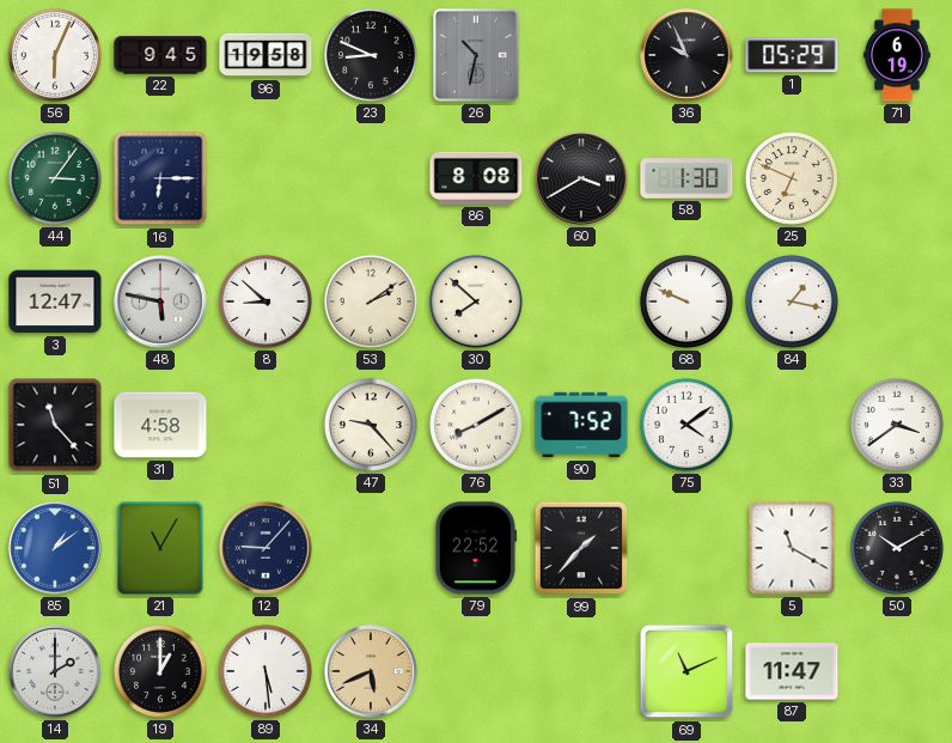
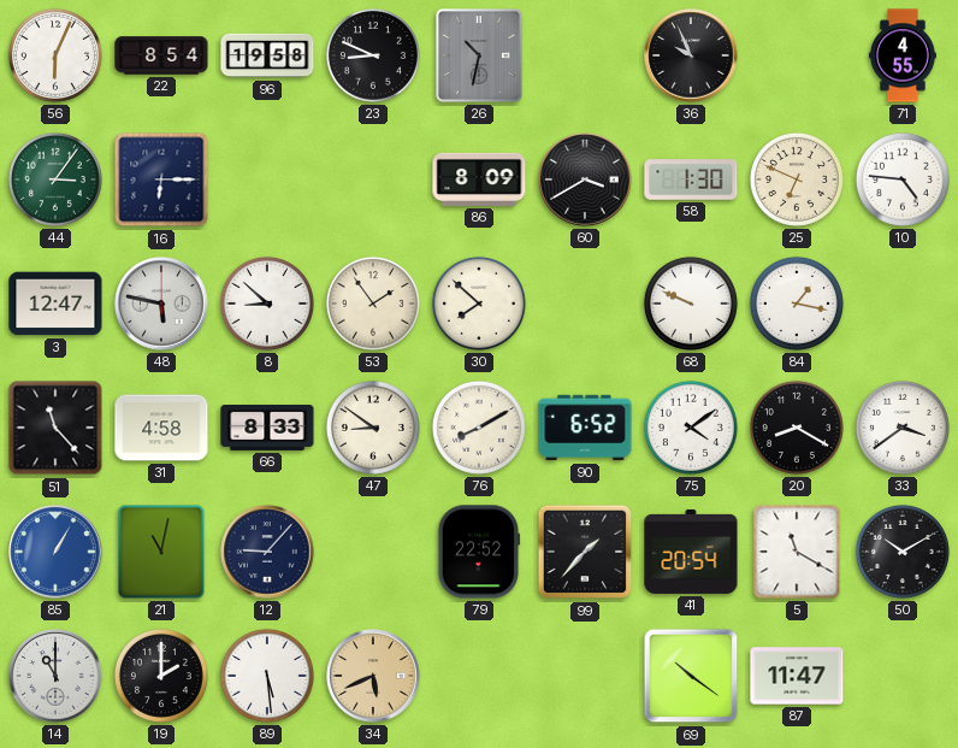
22: 9:45 -> 8:54
1: 05:29 -> none
71: 6:19 -> 4:55
86: 8:08 -> 8:09
10: none -> 4:46
53: 2:09 -> 1:54
66: none -> 8:33
47: 9:23 -> 8:51
90: 7:52 -> 6:52
20: none -> 8:20
85: 1:09 -> 1:05
21: 11:05 -> 11:02
41: none -> 20:54
14: 2:00 -> 11:00
19: 1:00 -> 2:00
69: 11:11 -> 10:21
